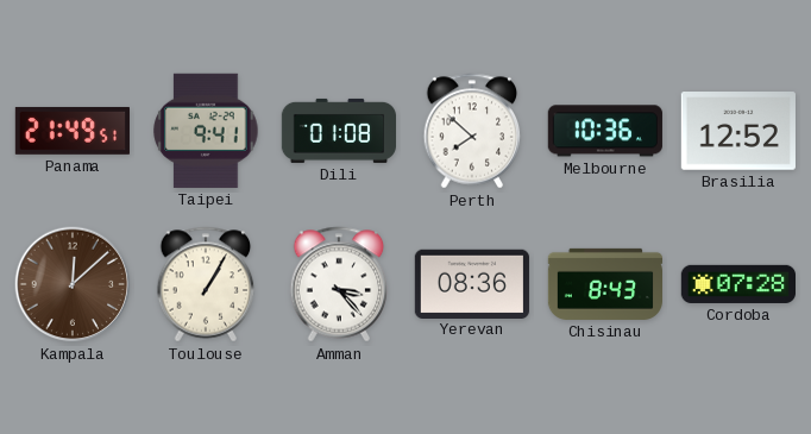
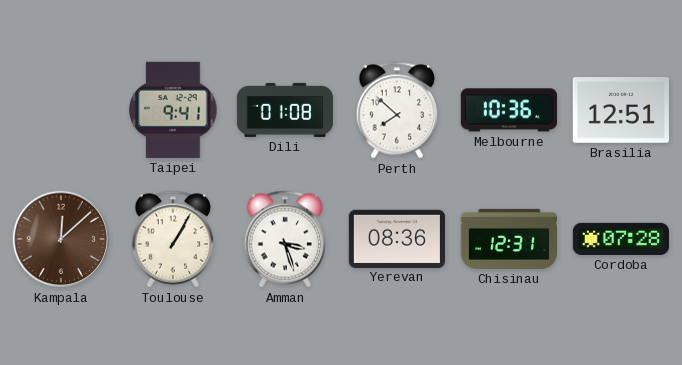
Panama: 21:49 -> none
Brasilia: 12:52 -> 12:51
Amman: 3:23 -> 3:27
Chisinau: 8:43 -> 12:31
